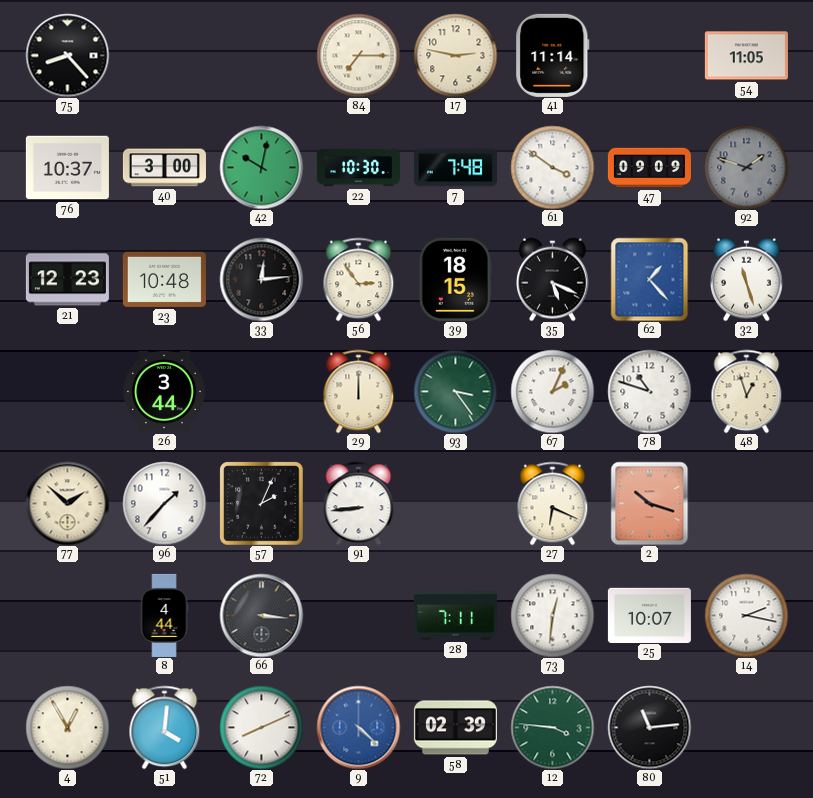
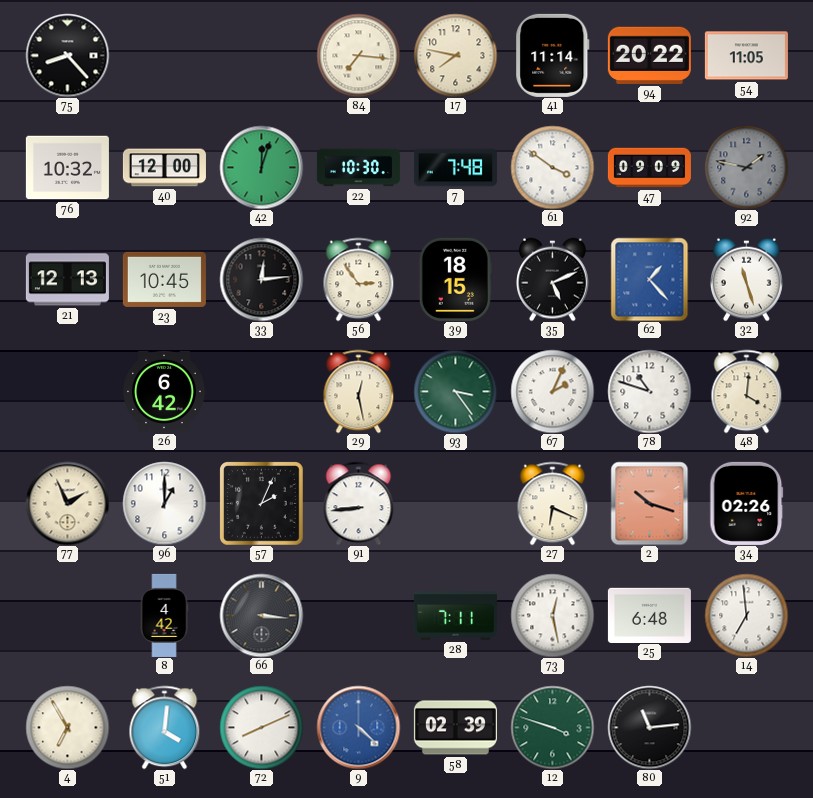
84: 7:15 -> 7:16
17: 2:47 -> 7:47
94: none -> 20:22
76: 10:37 -> 10:32
40: 3:00 -> 12:00
42: 10:02 -> 12:03
92: 1:48 -> 1:47
21: 12:23 -> 12:13
23: 10:48 -> 10:45
35: 5:19 -> 5:11
26: 3:44 -> 6:42
29: 12:00 -> 12:28
48: 12:57 -> 4:01
77: 1:52 -> 1:56
96: 1:37 -> 1:00
34: none -> 02:26
8: 4:44 -> 4:42
73: 12:31 -> 12:28
25: 10:07 -> 6:48
14: 2:17 -> 6:59
4: 12:55 -> 6:55
12: 3:46 -> 3:48
